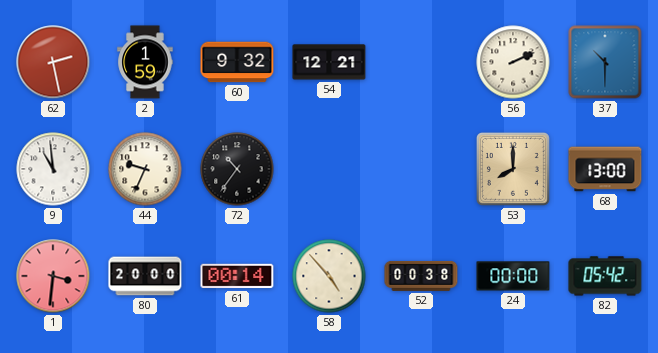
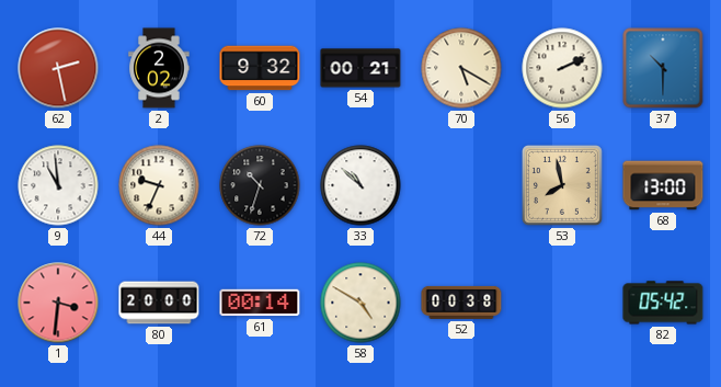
2: 1:59 -> 2:02
54: 12:21 -> 00:21
70: none -> 5:20
72: 10:36 -> 10:33
33: none -> 10:52
53: 8:00 -> 7:58
58: 4:53 -> 4:50
24: 00:00 -> none
